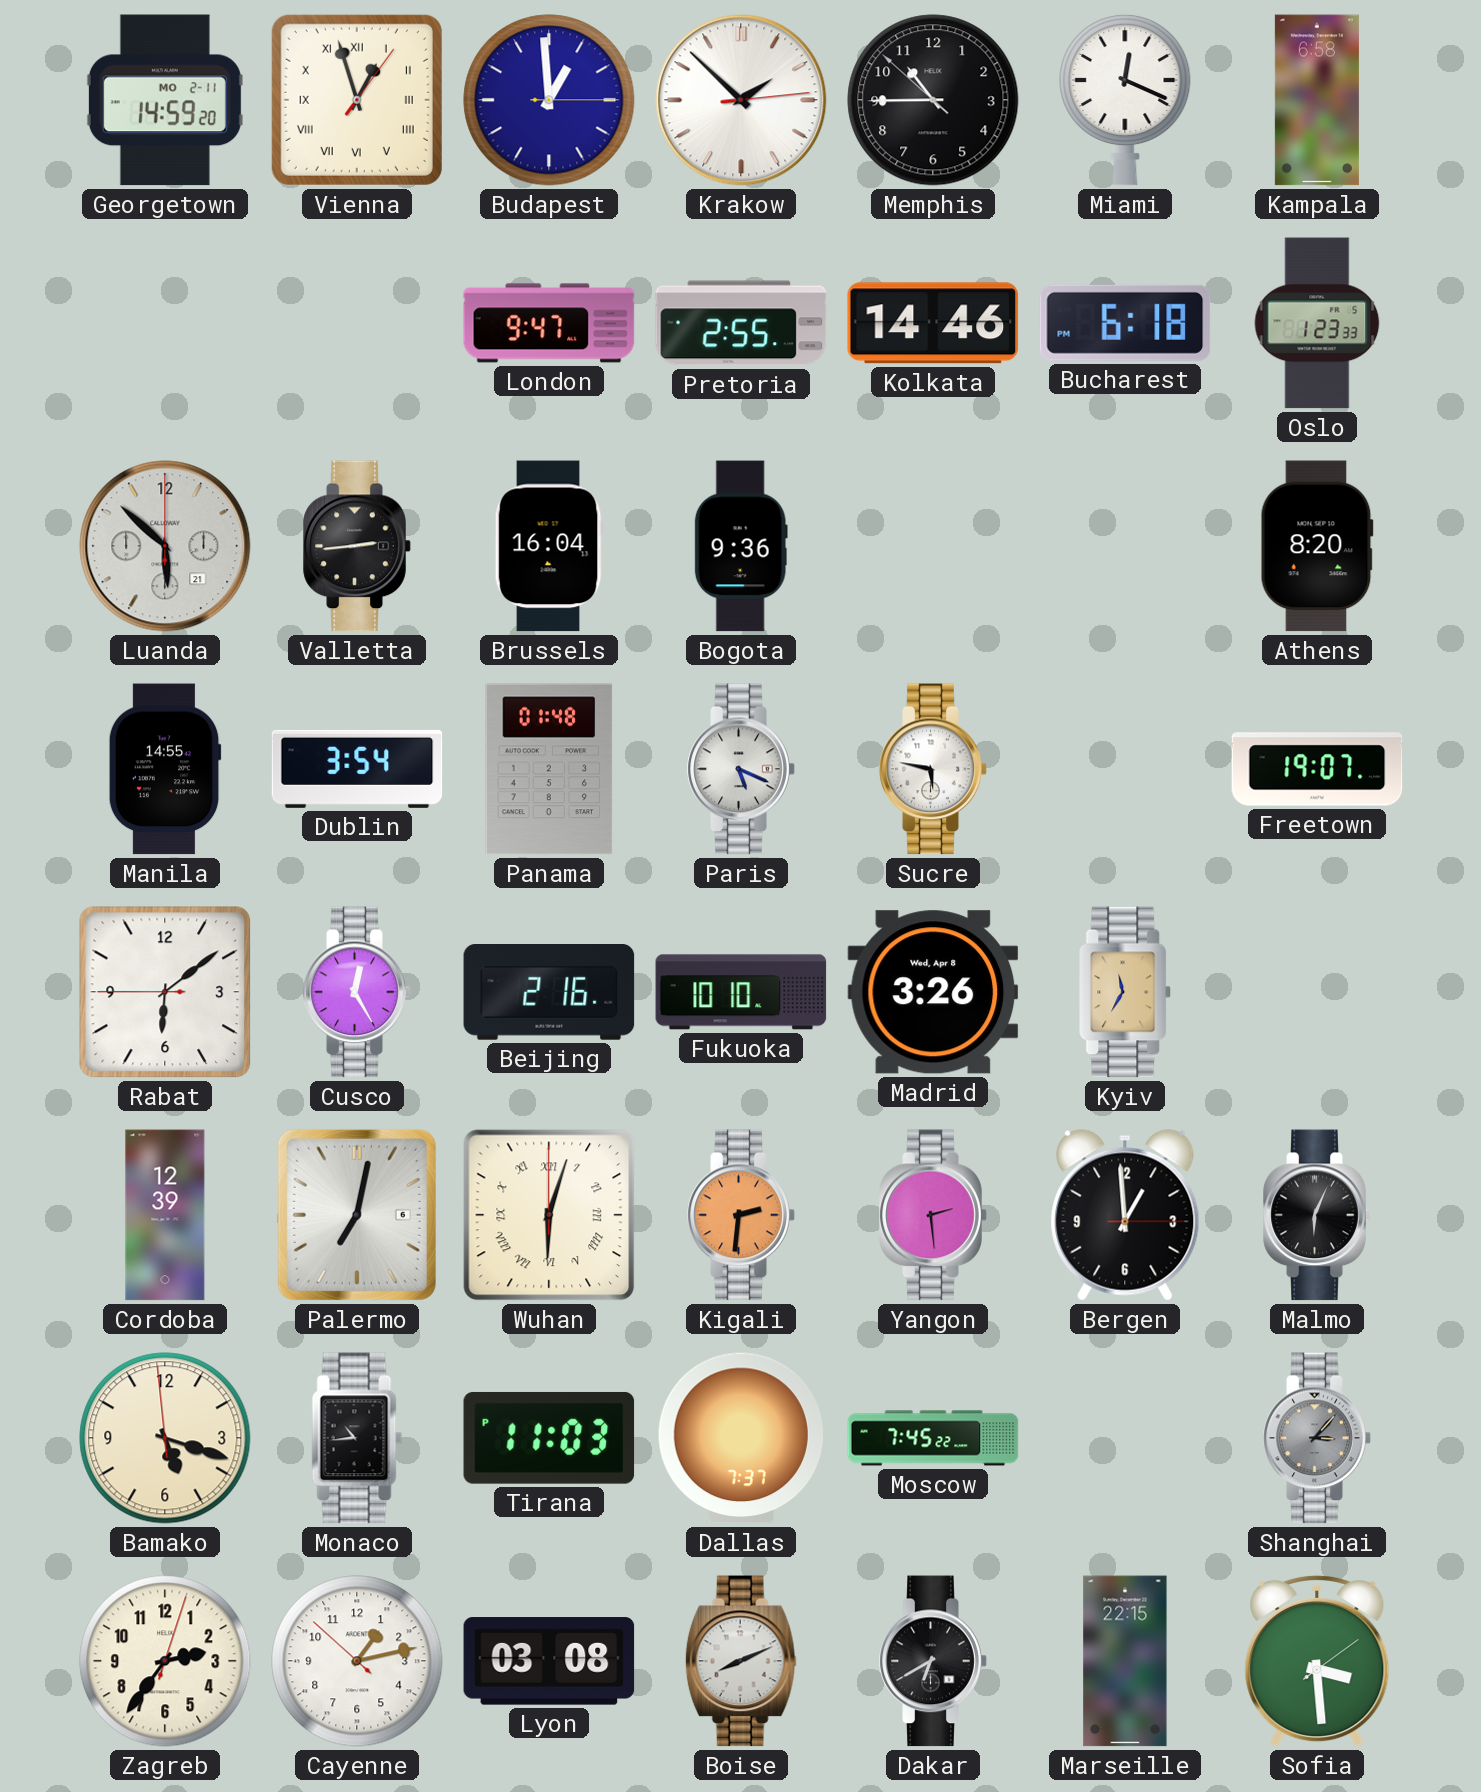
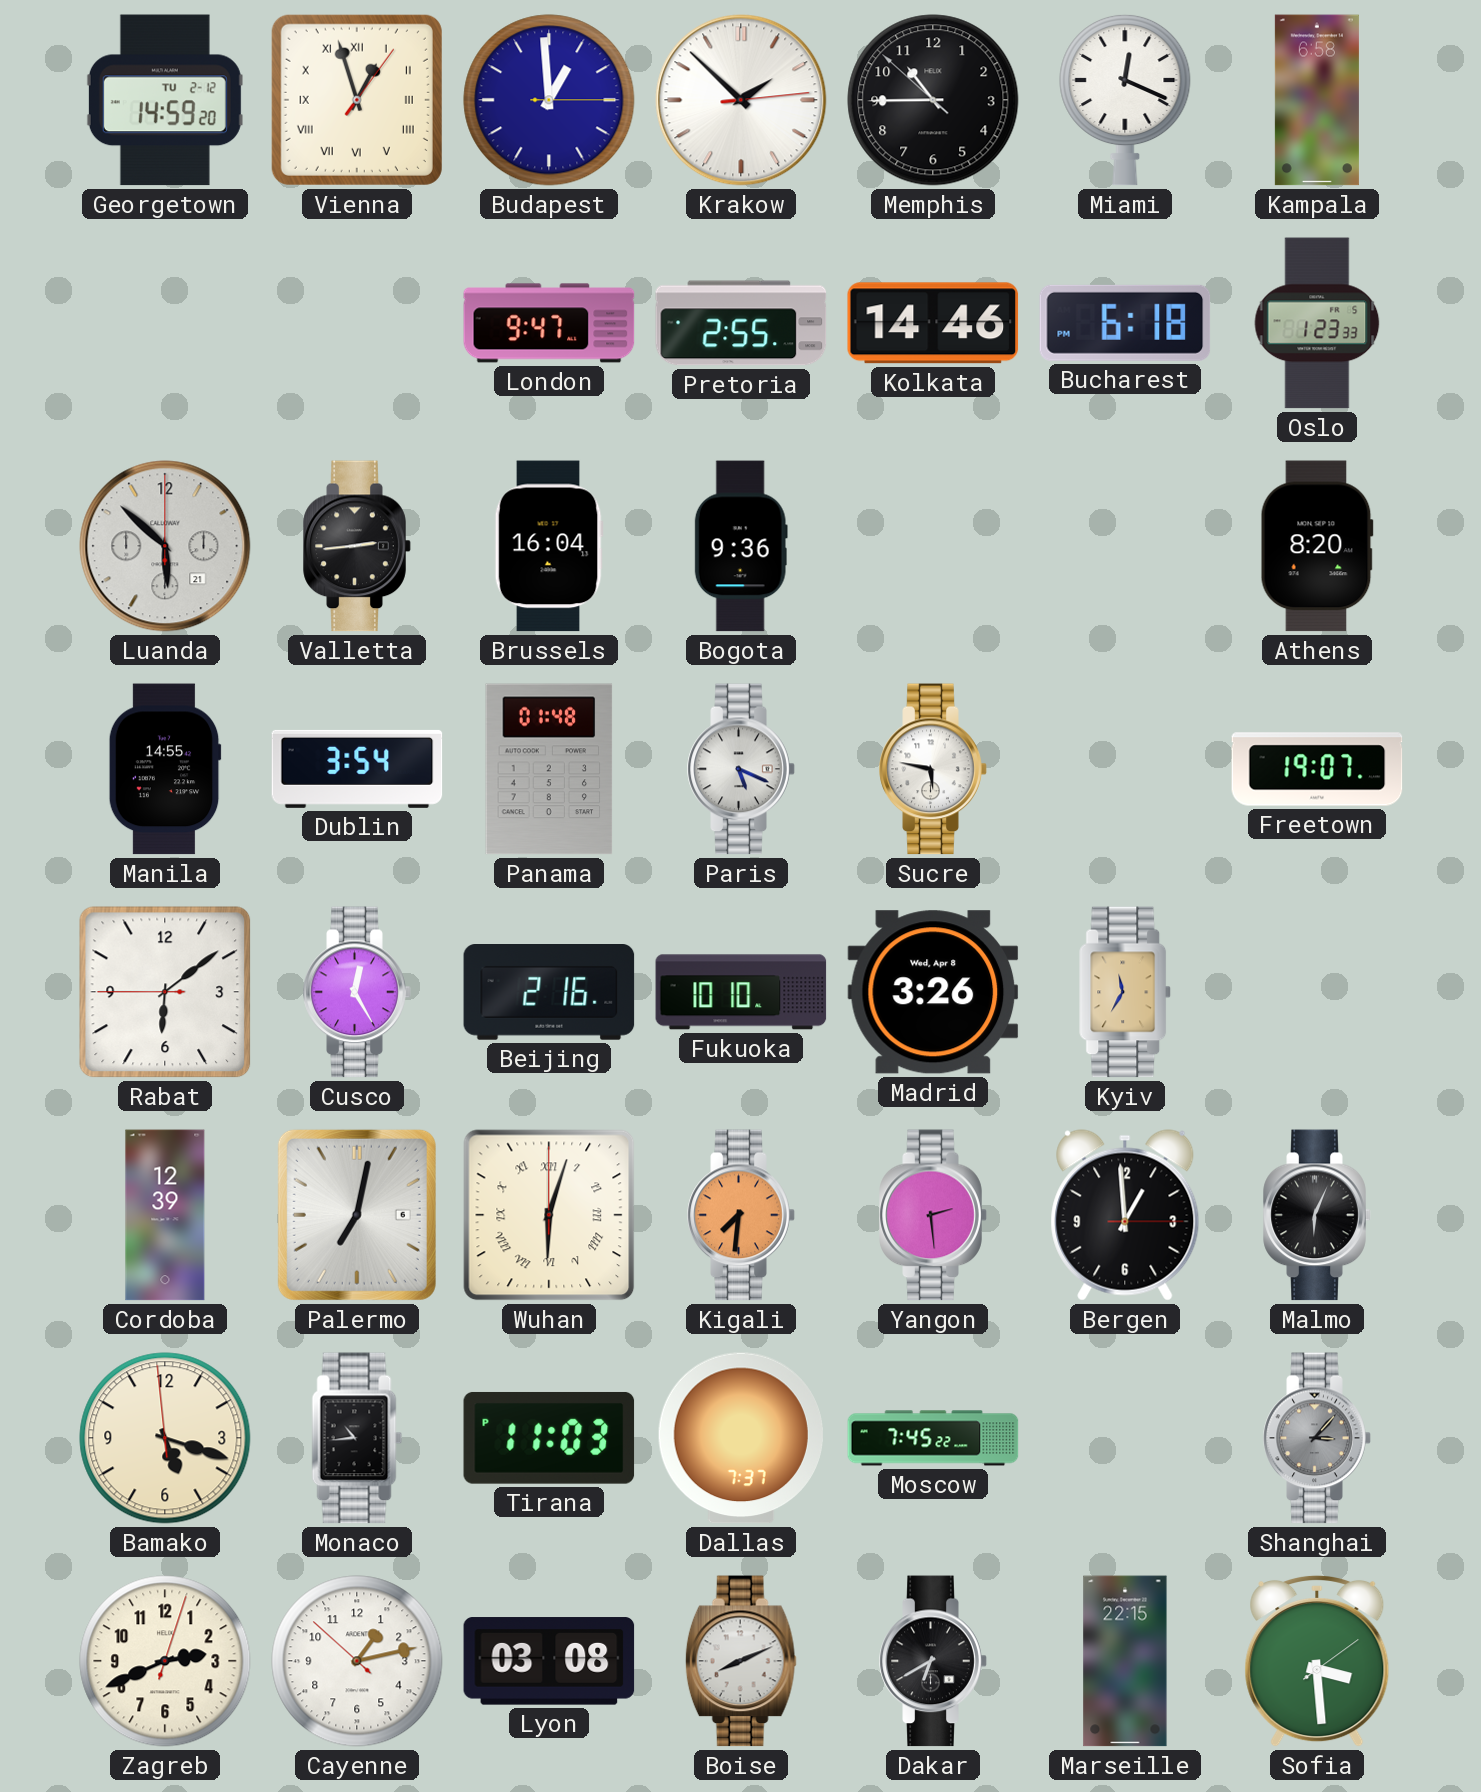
Georgetown date: MO 2-11 -> TU 2-12
Kigali: 2:31 -> 7:31
Zagreb: 2:36 -> 2:41
